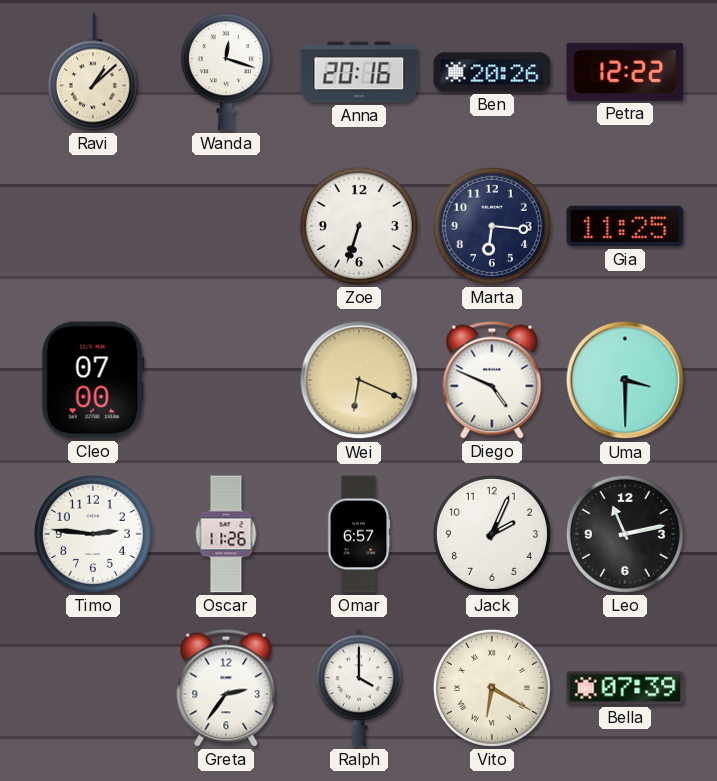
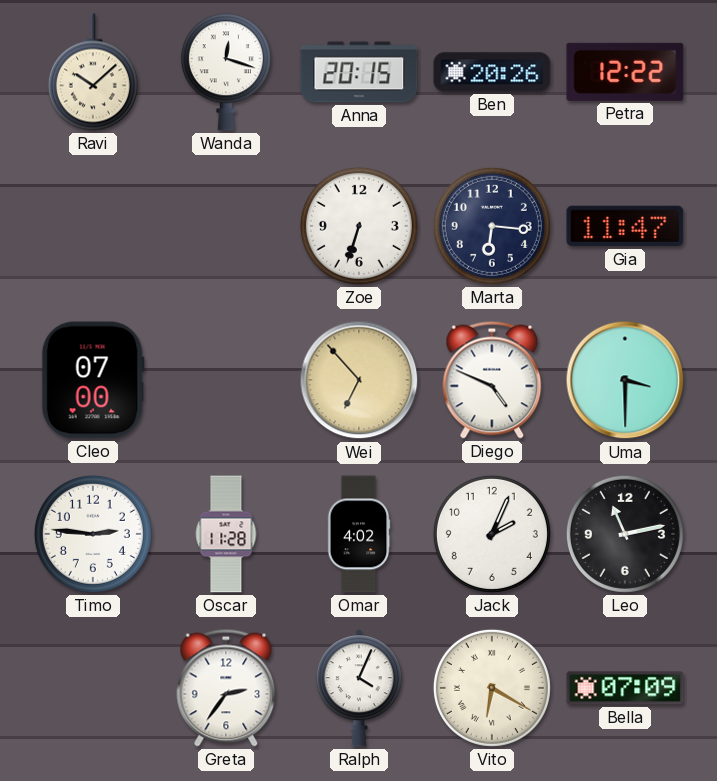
Ravi: 1:08 -> 10:08
Anna: 20:16 -> 20:15
Gia: 11:25 -> 11:47
Wei: 6:19 -> 6:53
Oscar: 11:26 -> 11:28
Omar: 6:57 -> 4:02
Ralph: 4:00 -> 4:04
Bella: 07:39 -> 07:09
